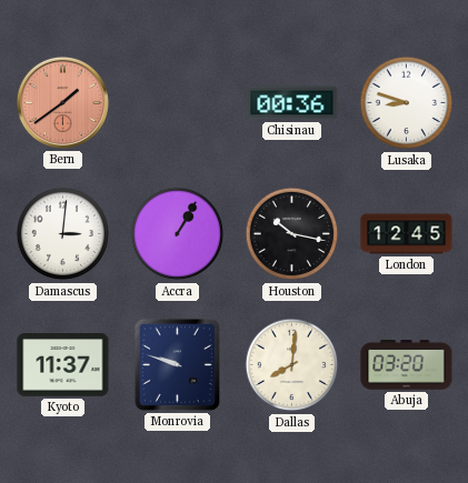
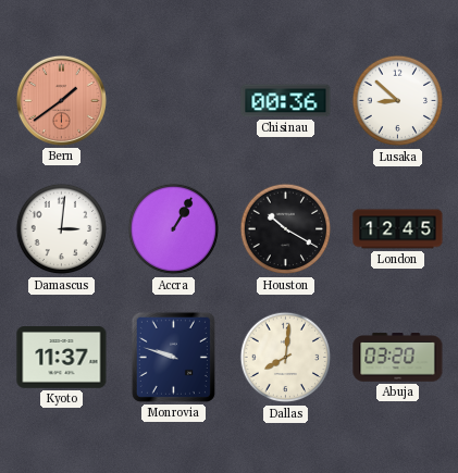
Lusaka: 8:48 -> 8:52
Houston: 10:17 -> 10:20
